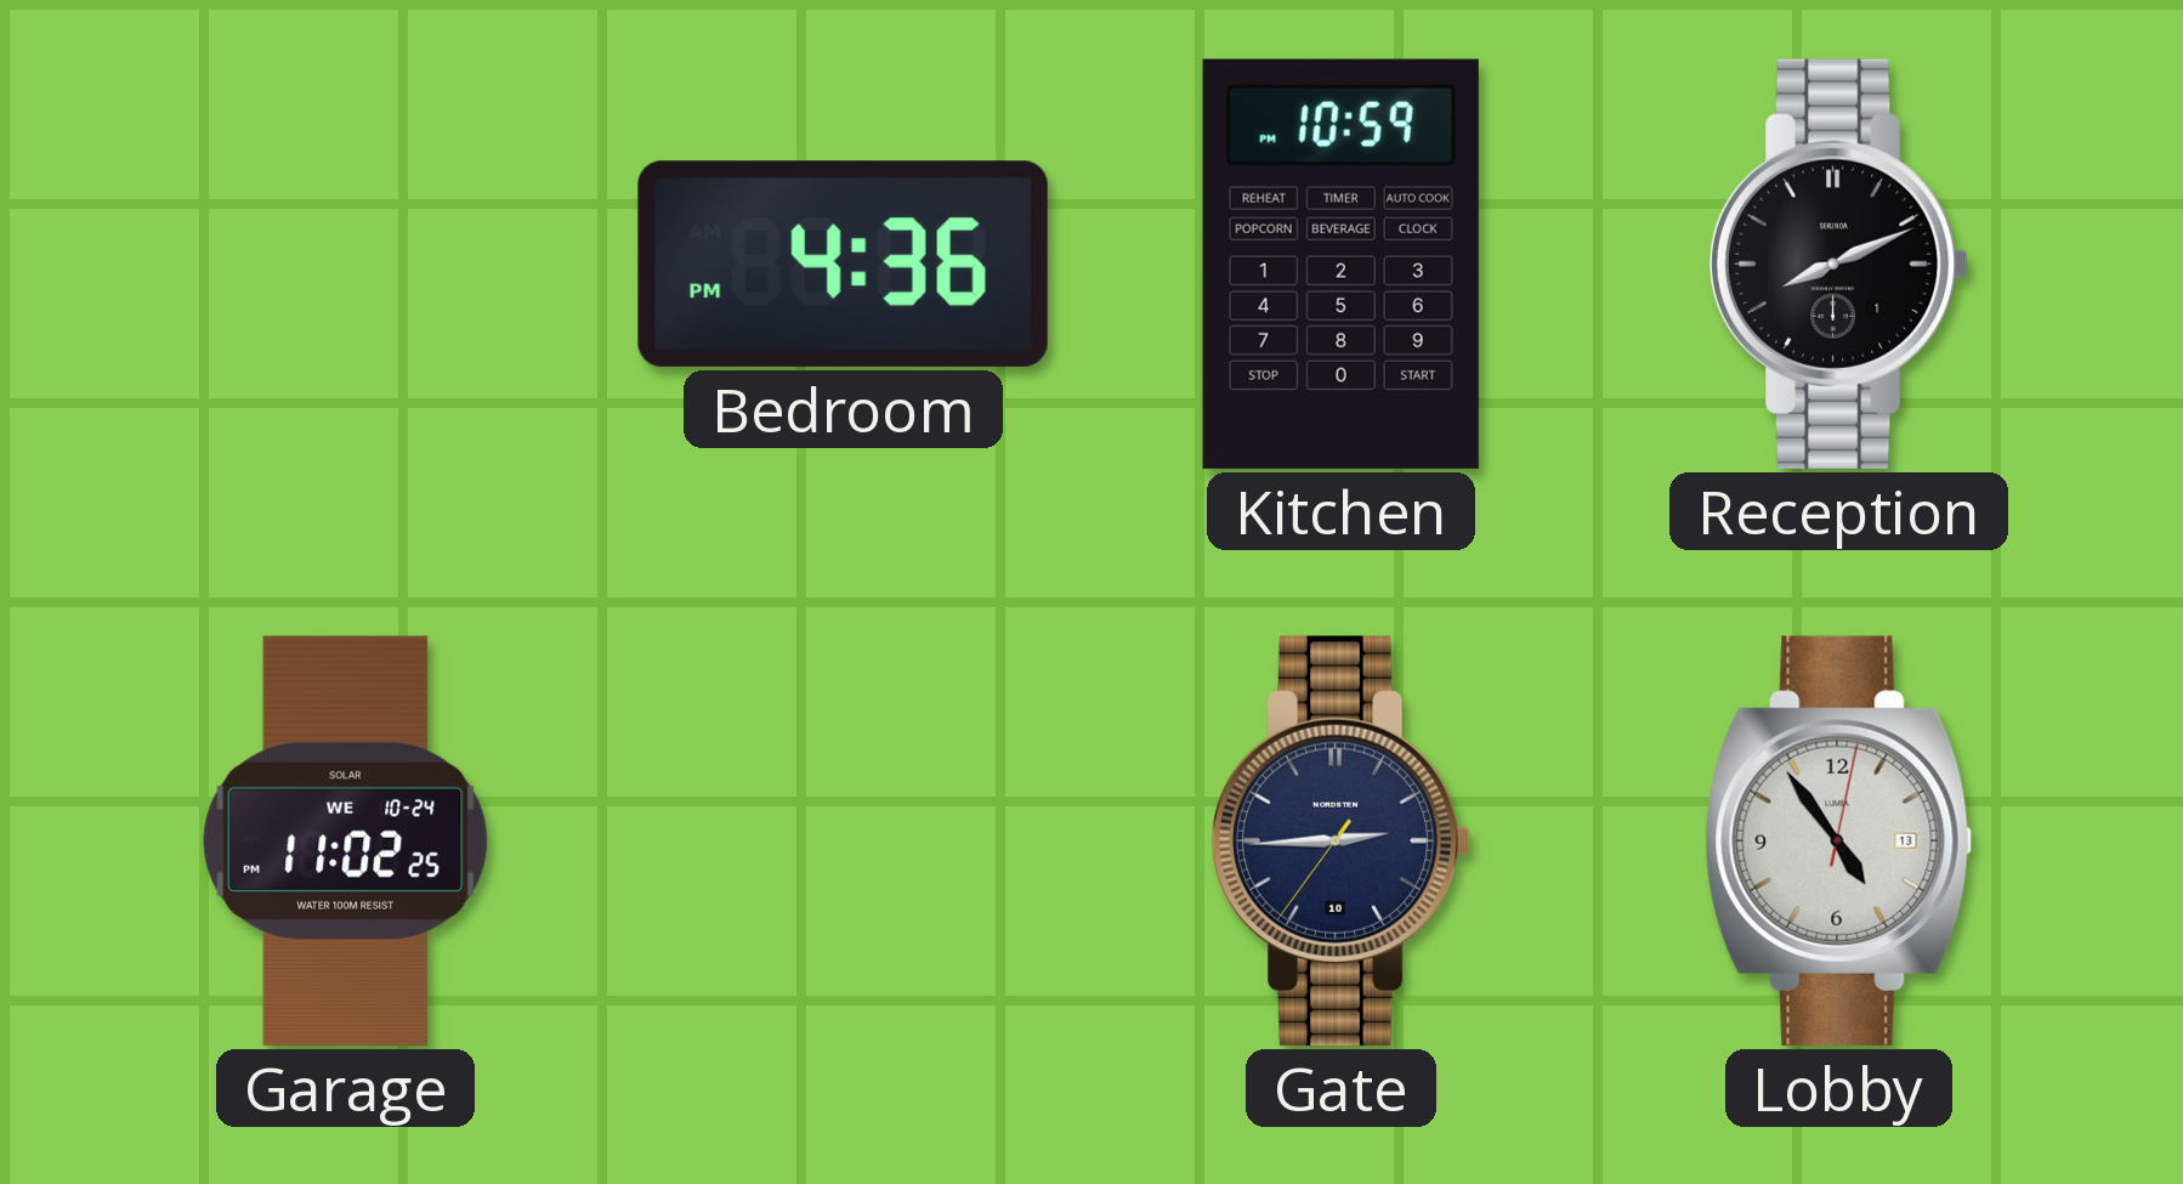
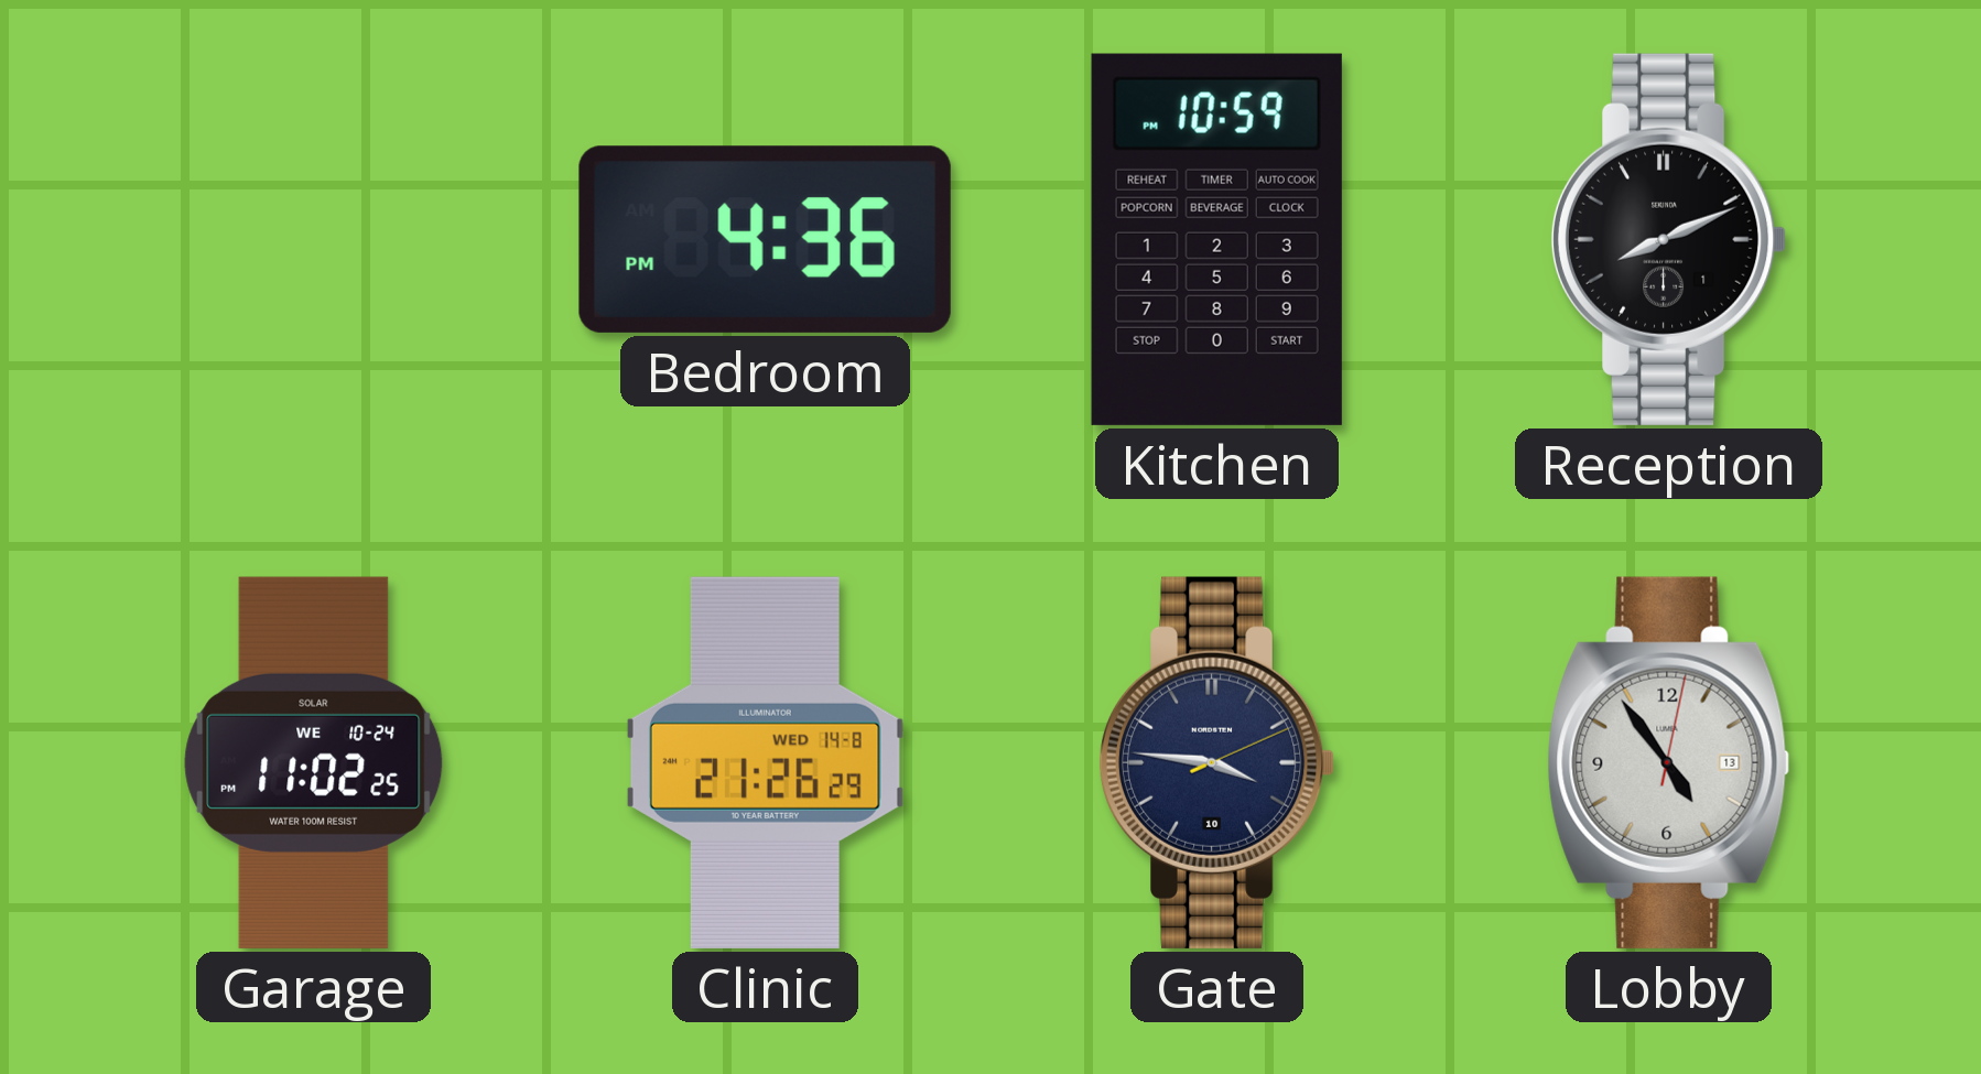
Clinic: none -> 21:26
Gate: 2:44 -> 3:46
